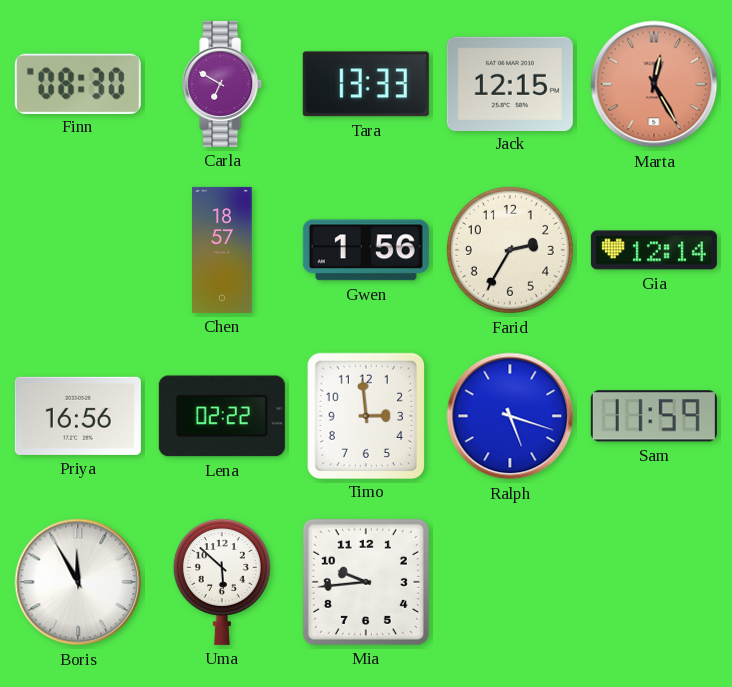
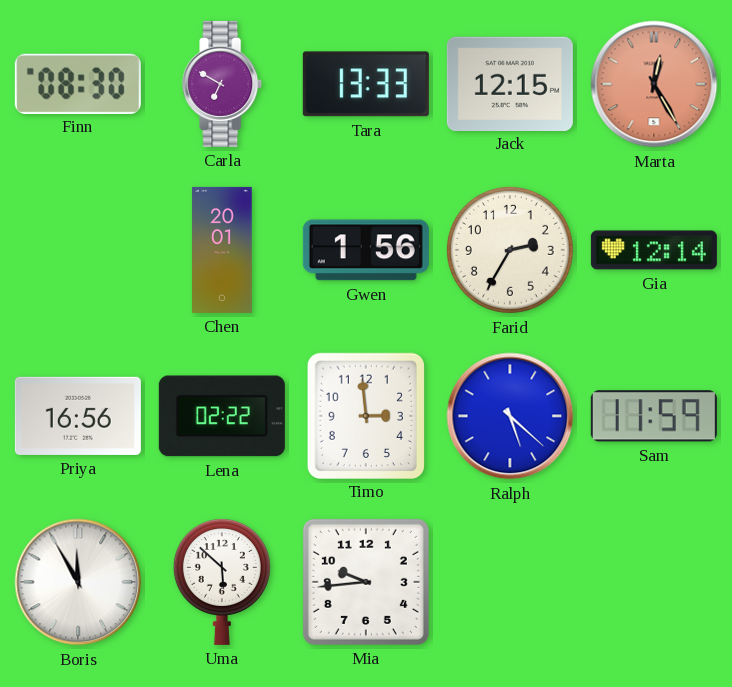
Chen: 18:57 -> 20:01
Ralph: 5:18 -> 5:22
